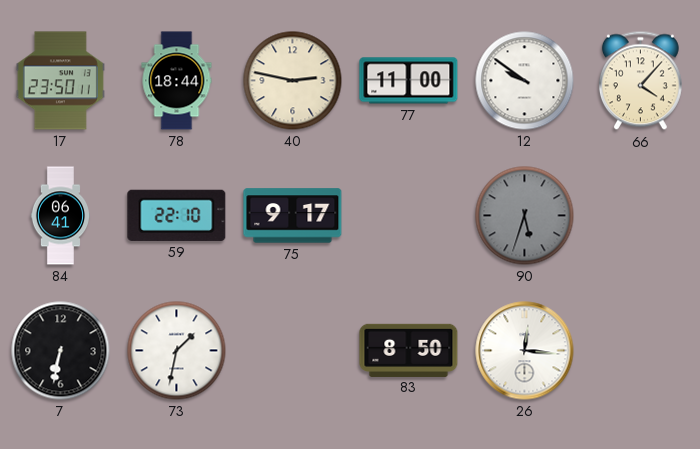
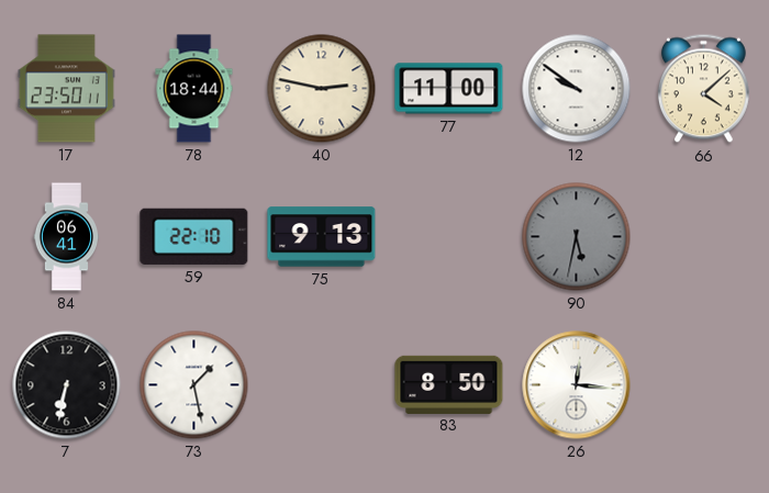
66: 4:07 -> 4:08
75: 9:17 -> 9:13
90: 5:33 -> 5:32
73: 1:32 -> 1:28
